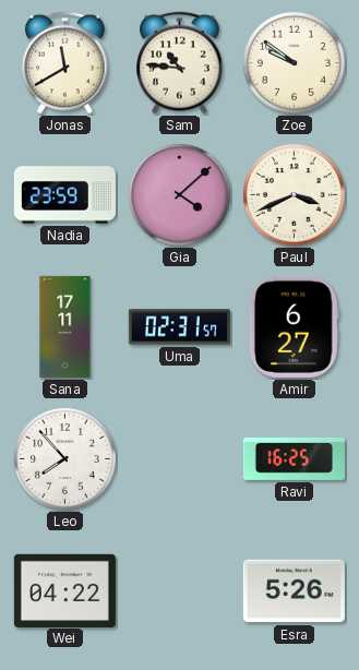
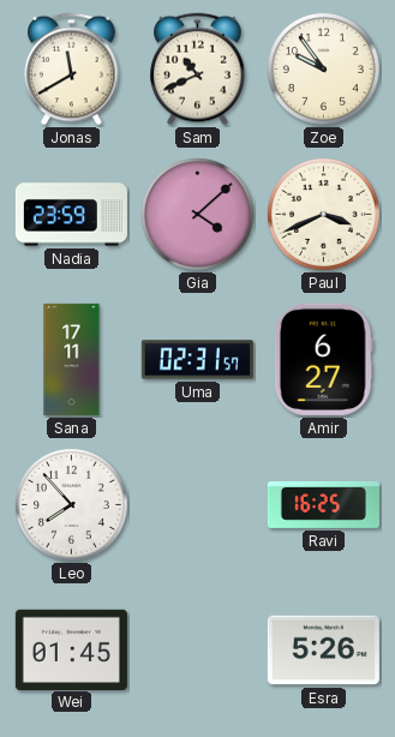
Sam: 10:46 -> 10:41
Zoe: 9:51 -> 9:54
Wei: 04:22 -> 01:45
